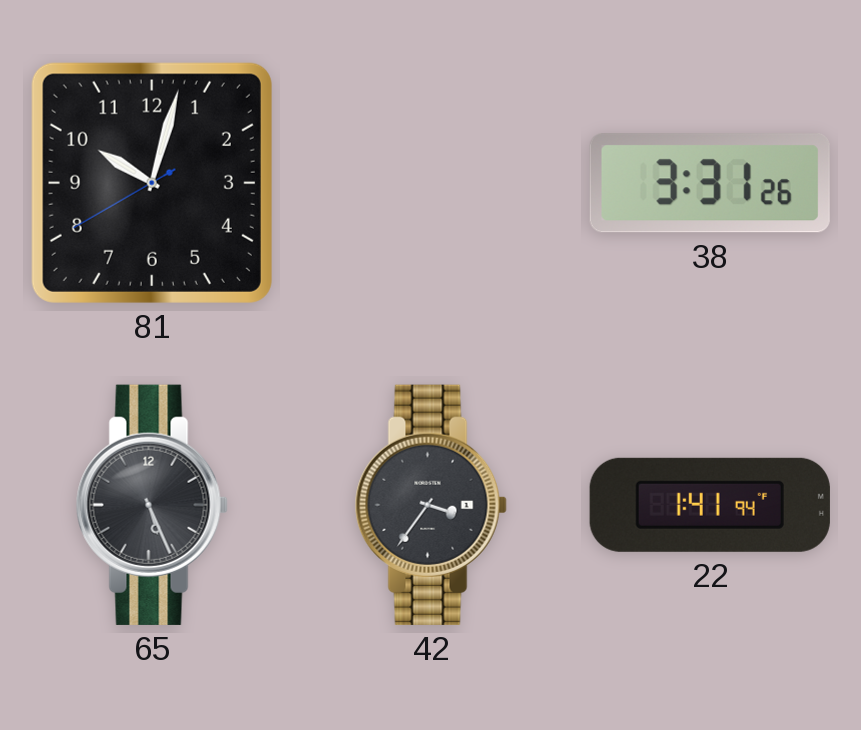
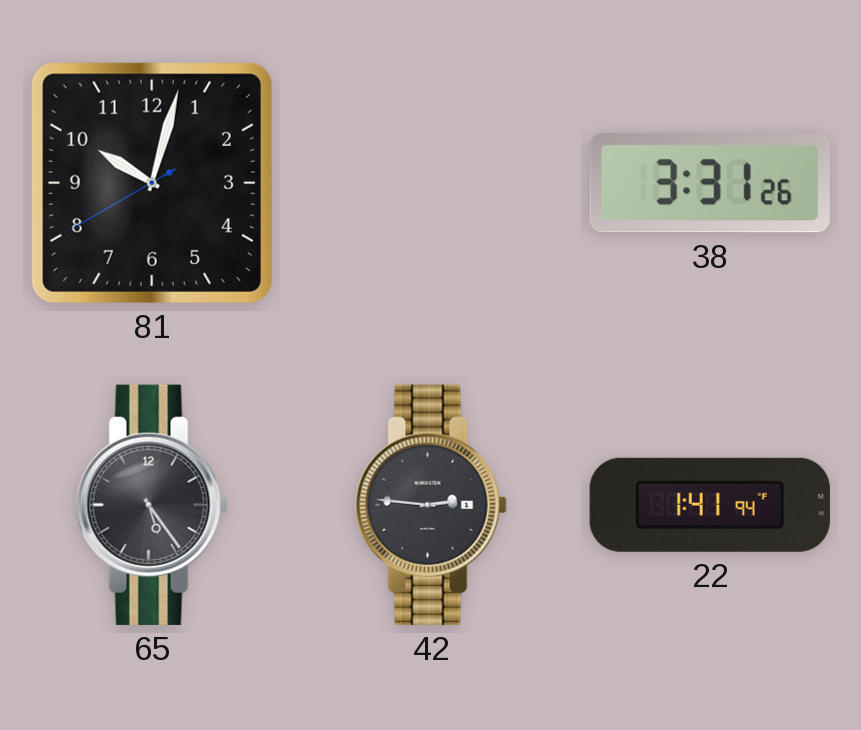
65: 5:26 -> 5:24
42: 3:36 -> 2:46
